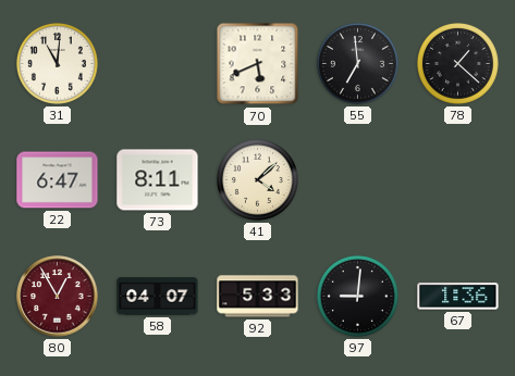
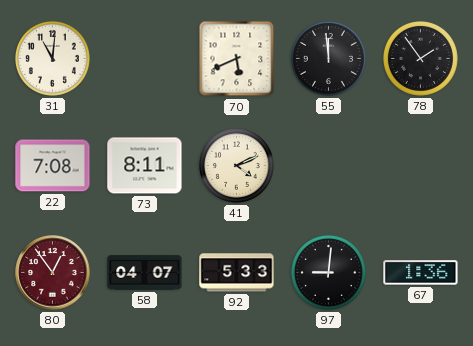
55: 6:59 -> 11:59
78: 1:22 -> 1:54
22: 6:47 -> 7:08
41: 4:08 -> 4:11
80: 12:55 -> 12:54
